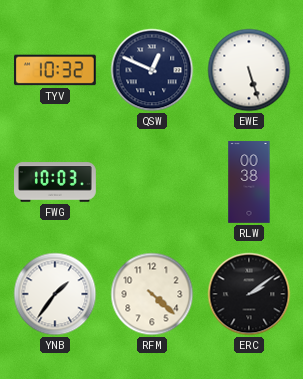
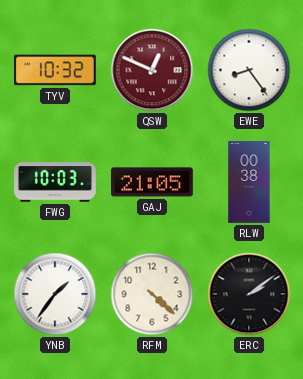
QSW dial: navy -> burgundy
EWE: 5:27 -> 8:24
GAJ: none -> 21:05
